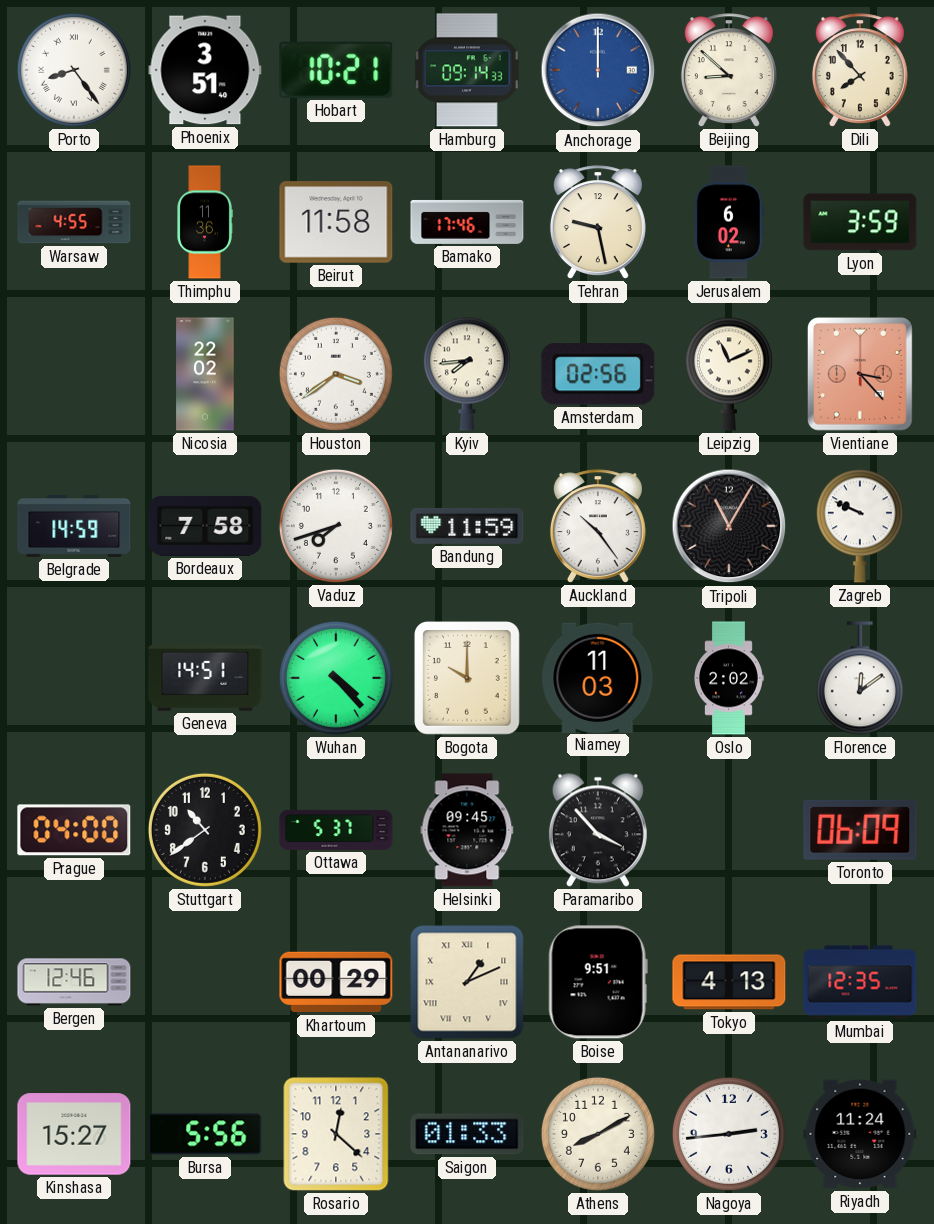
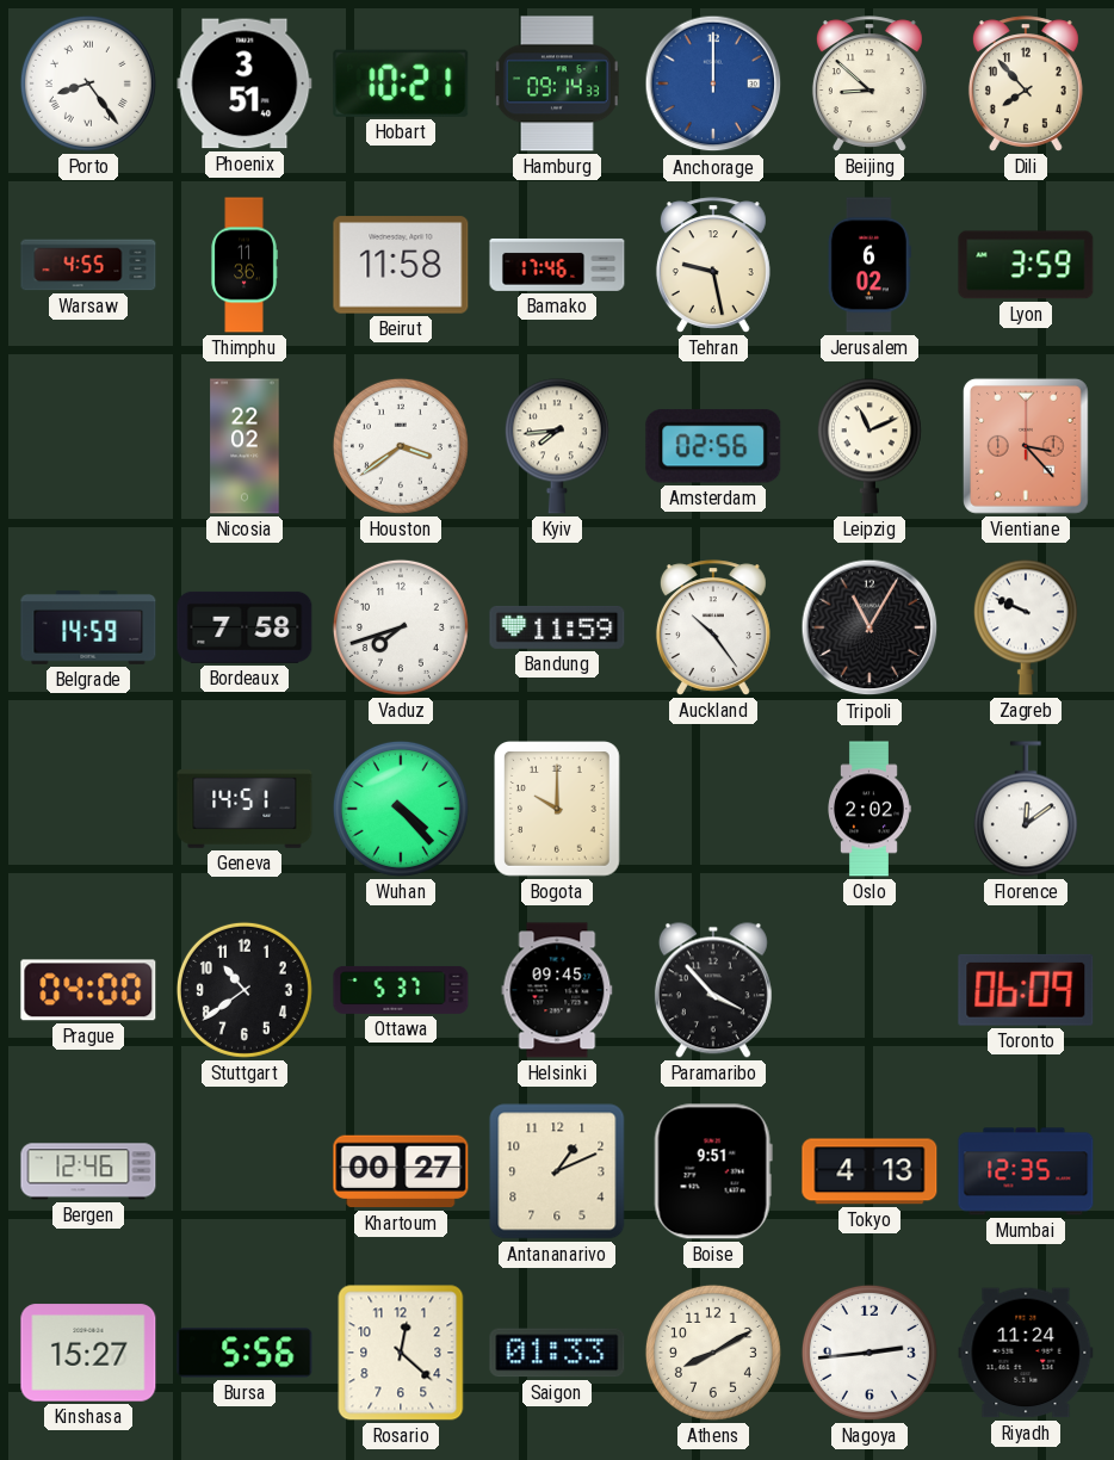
Niamey: 11:03 -> none
Khartoum: 00:29 -> 00:27
Antananarivo numerals: Roman -> Arabic
